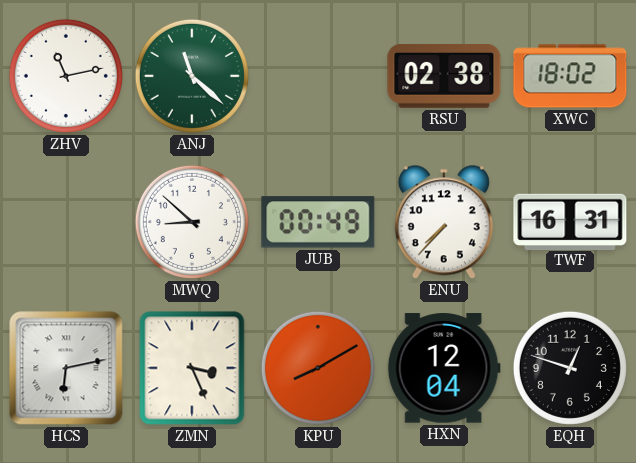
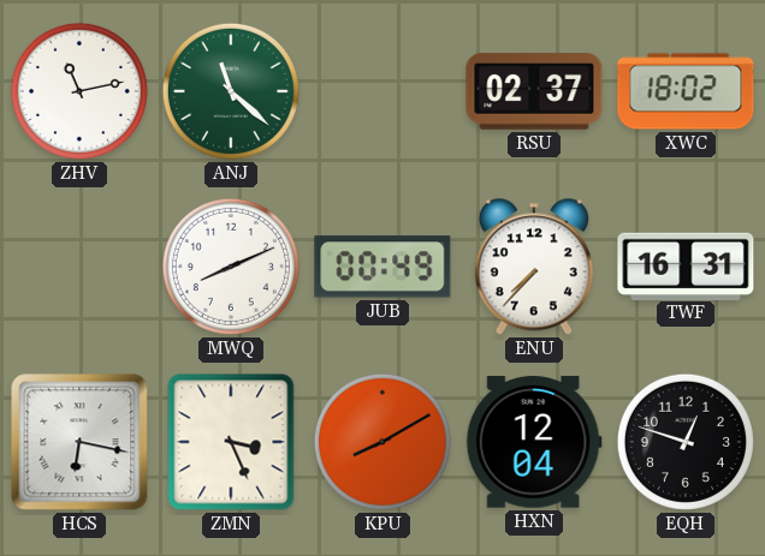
RSU: 02:38 -> 02:37
MWQ: 8:52 -> 8:11
HCS: 6:13 -> 6:17
